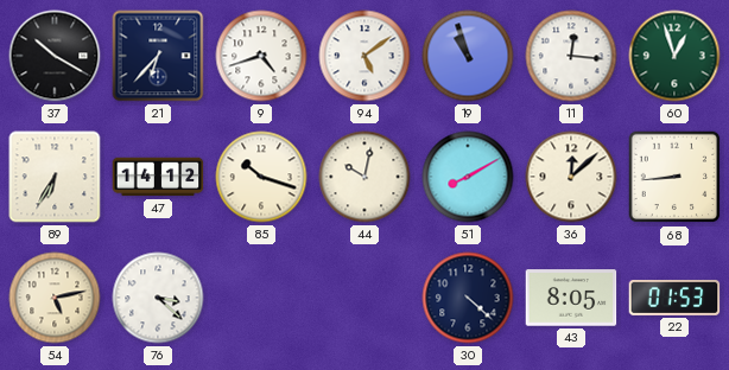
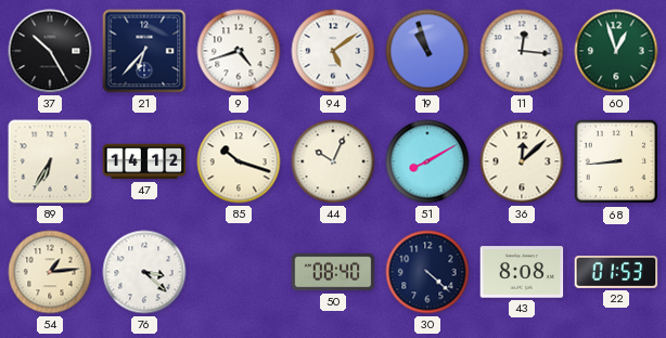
37: 10:20 -> 10:25
44: 10:02 -> 10:04
54: 5:13 -> 1:14
50: none -> 08:40
43: 8:05 -> 8:08
